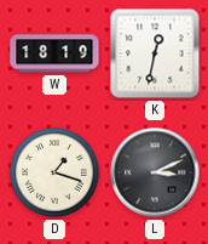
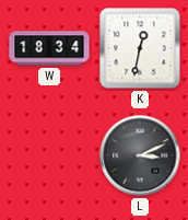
W: 18:19 -> 18:34
D: 1:18 -> none
